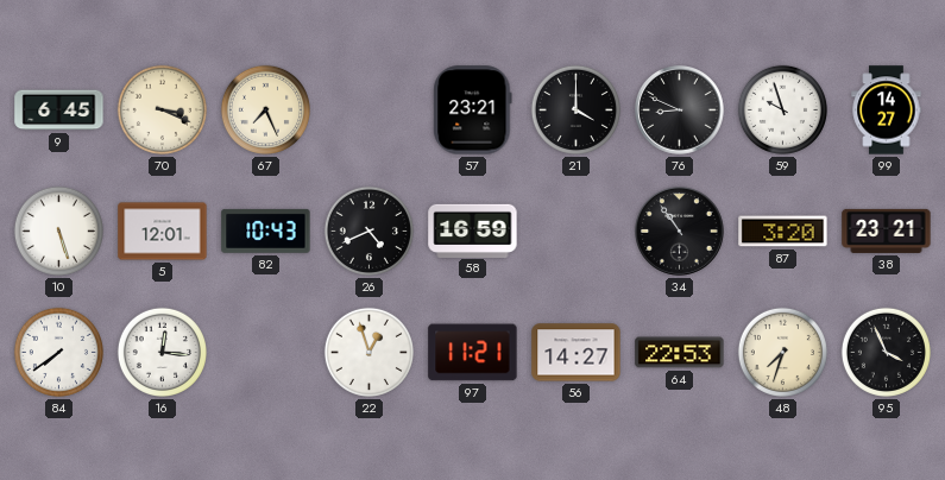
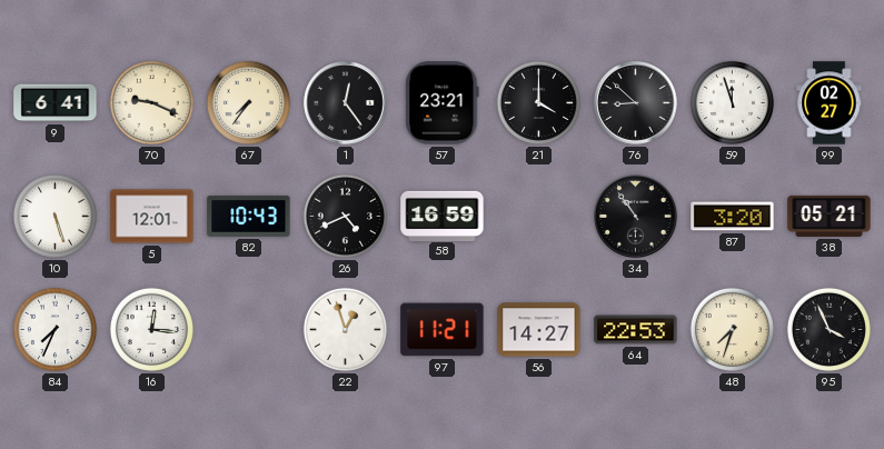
9: 6:45 -> 6:41
70: 3:19 -> 9:19
67: 7:26 -> 7:36
1: none -> 12:24
76: 8:49 -> 8:52
59: 9:57 -> 11:57
99: 14:27 -> 02:27
38: 23:21 -> 05:21
84: 7:39 -> 7:34
